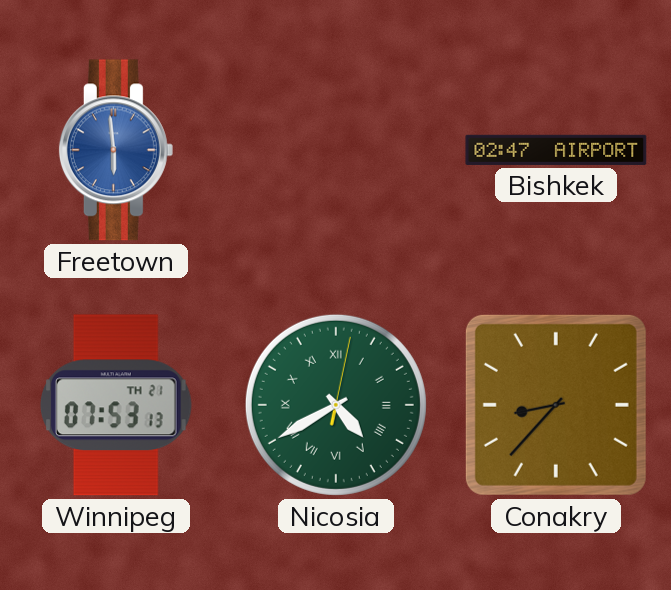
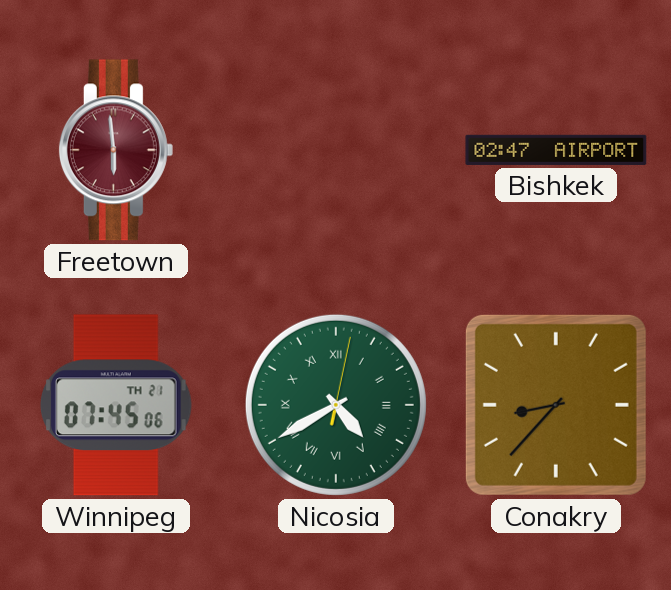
Freetown dial: blue -> burgundy
Winnipeg: 07:53 -> 07:45
